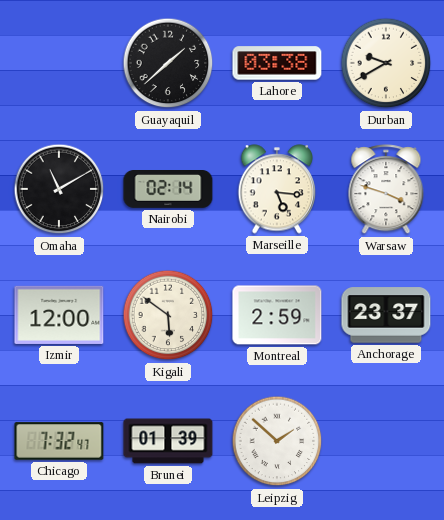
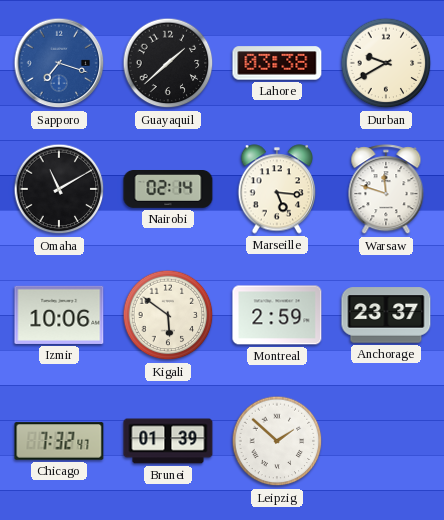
Sapporo: none -> 7:18
Warsaw: 3:48 -> 11:48
Izmir: 12:00 -> 10:06
